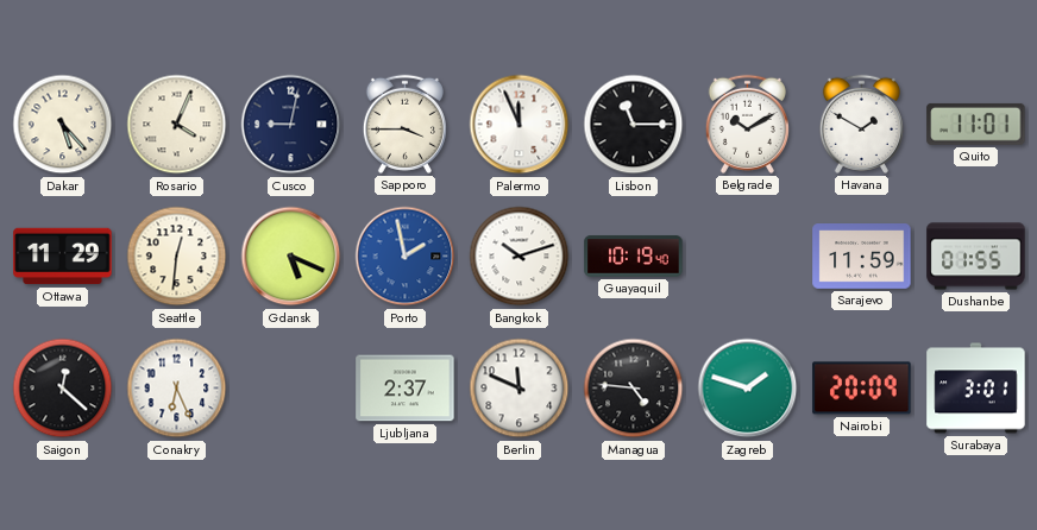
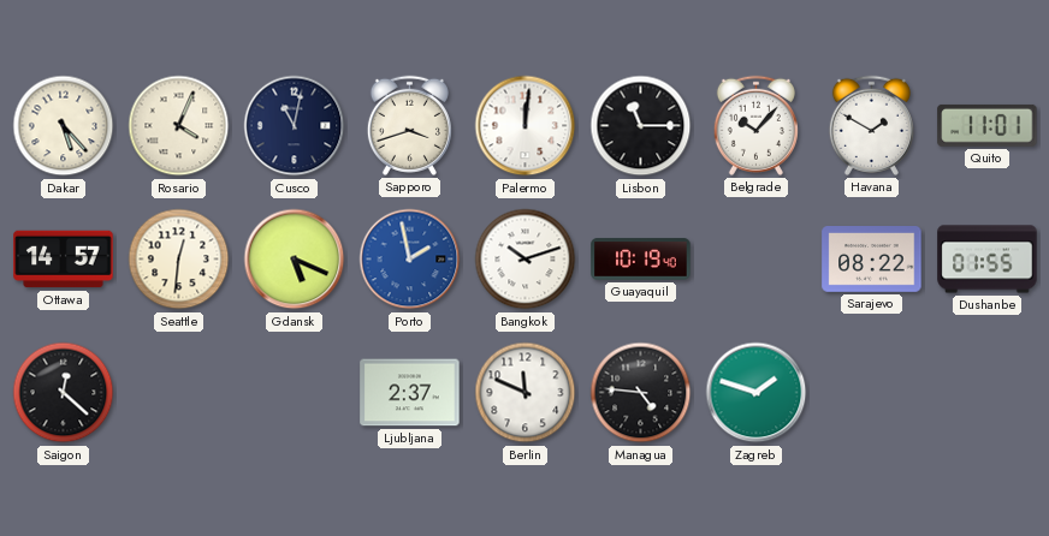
Cusco: 9:02 -> 11:02
Sapporo: 3:45 -> 3:42
Palermo: 11:56 -> 12:01
Belgrade: 10:10 -> 10:07
Ottawa: 11:29 -> 14:57
Sarajevo: 11:59 -> 08:22
Conakry: 6:26 -> none
Nairobi: 20:09 -> none
Surabaya: 3:01 -> none
